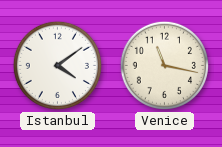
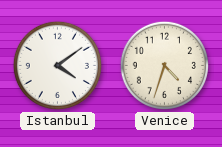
Venice: 11:17 -> 4:33
